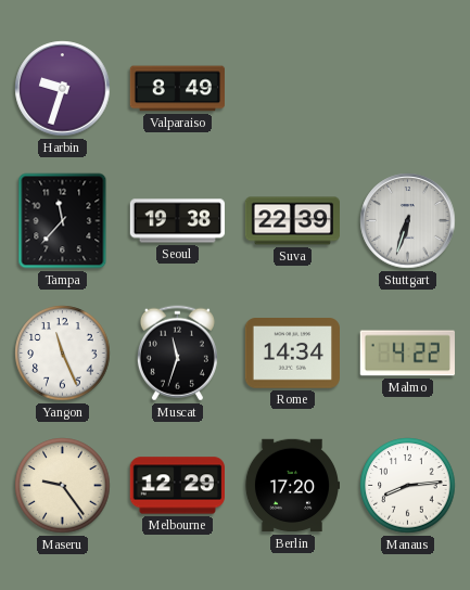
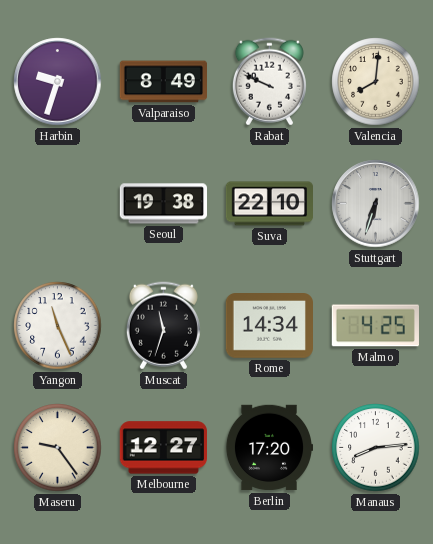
Rabat: none -> 9:49
Valencia: none -> 8:01
Tampa: 11:37 -> none
Suva: 22:39 -> 22:10
Malmo: 4:22 -> 4:25
Melbourne: 12:29 -> 12:27
